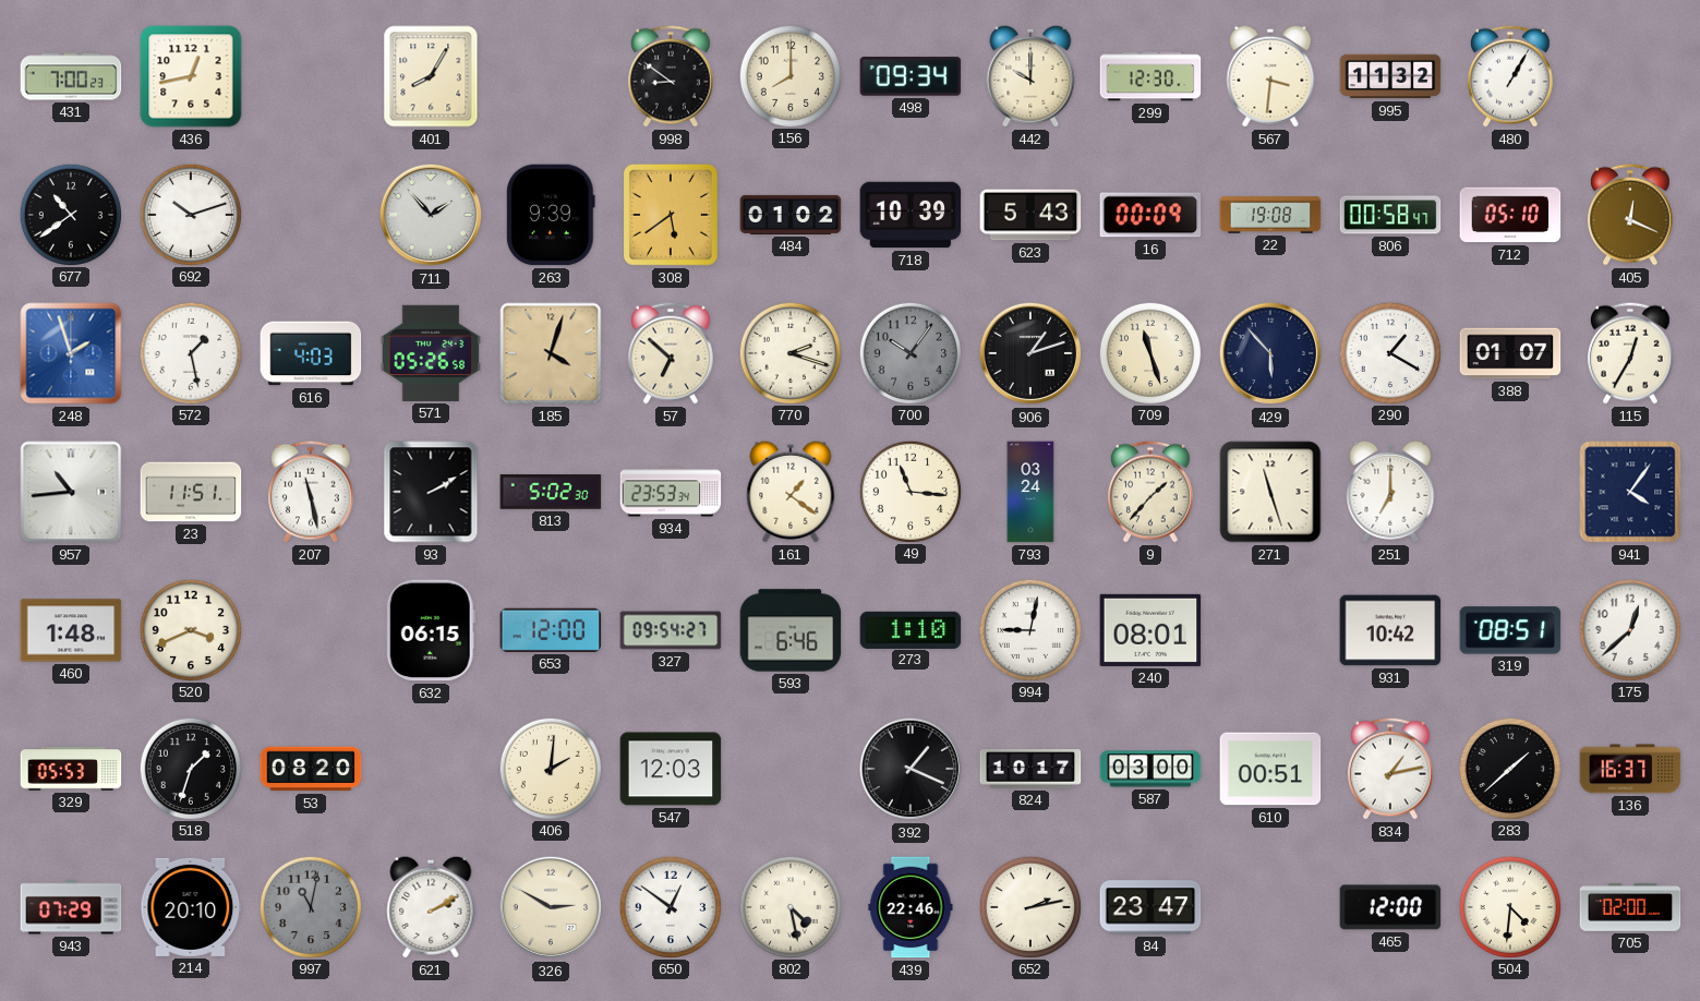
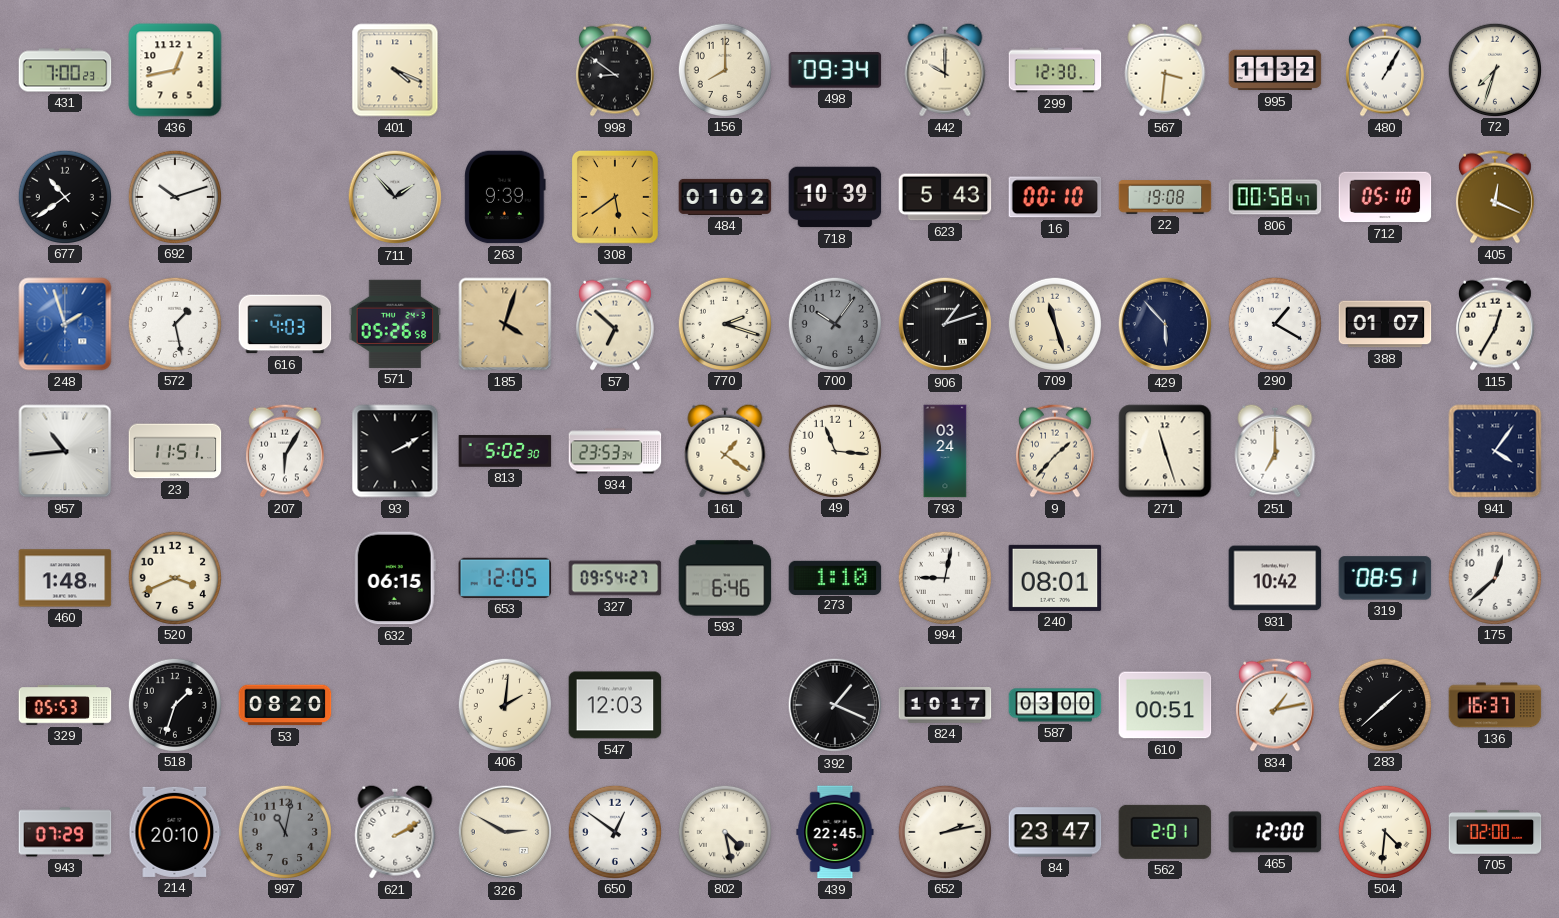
401: 8:05 -> 4:19
72: none -> 7:33
16: 00:09 -> 00:10
207: 11:28 -> 6:05
653: 12:00 -> 12:05
439: 22:46 -> 22:45
562: none -> 2:01
